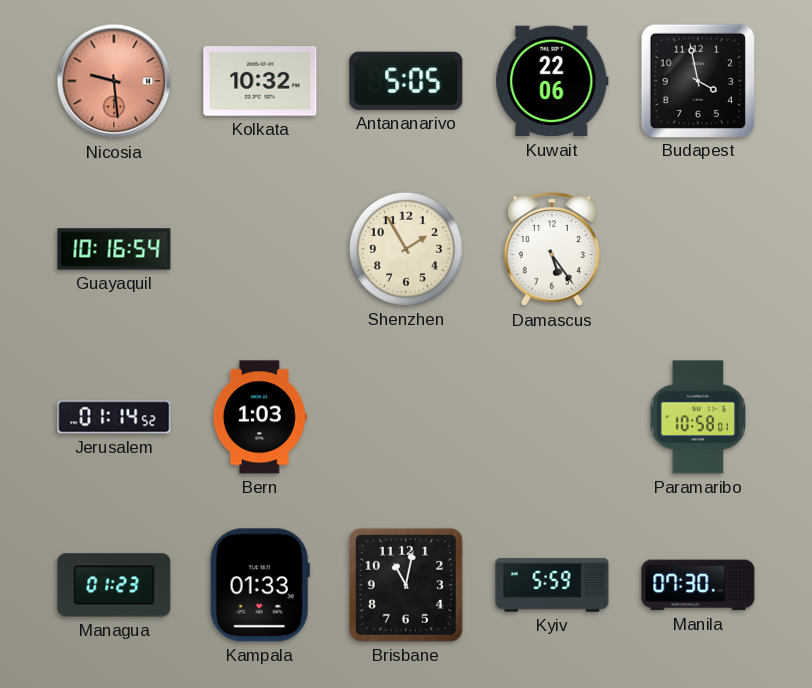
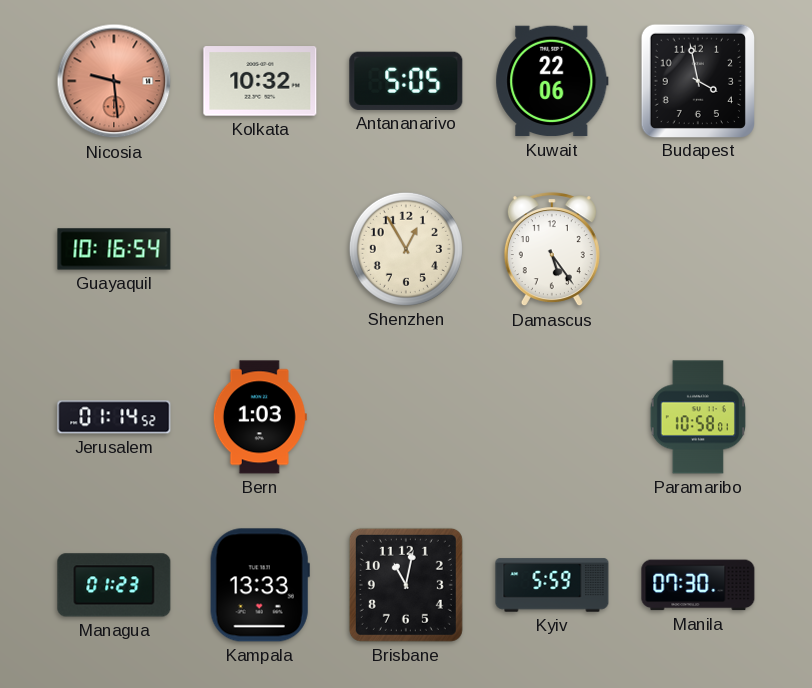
Shenzhen: 1:55 -> 12:55
Kampala: 01:33 -> 13:33
